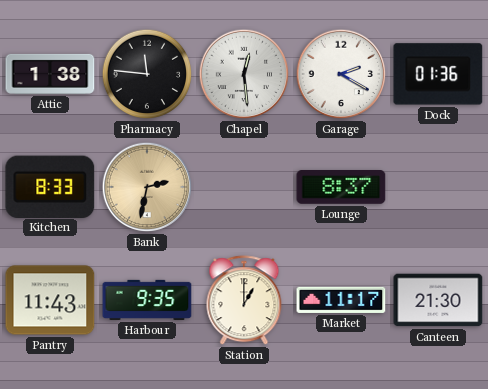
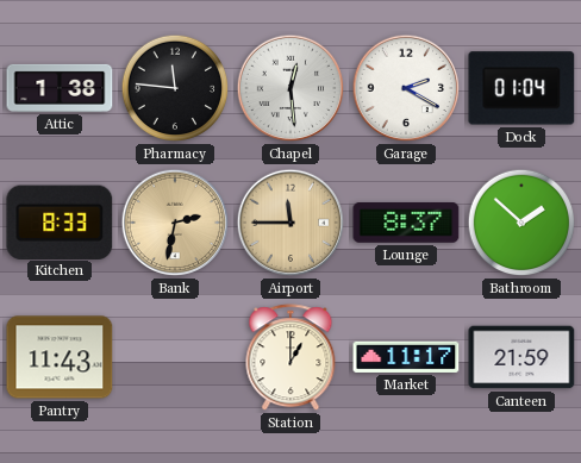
Dock: 01:36 -> 01:04
Airport: none -> 11:45
Bathroom: none -> 1:52
Harbour: 9:35 -> none
Canteen: 21:30 -> 21:59
